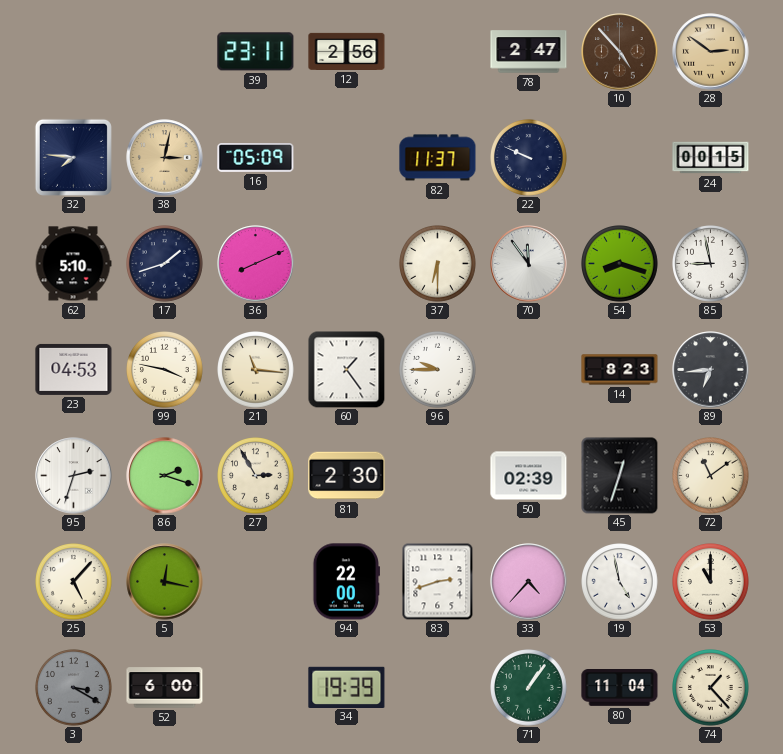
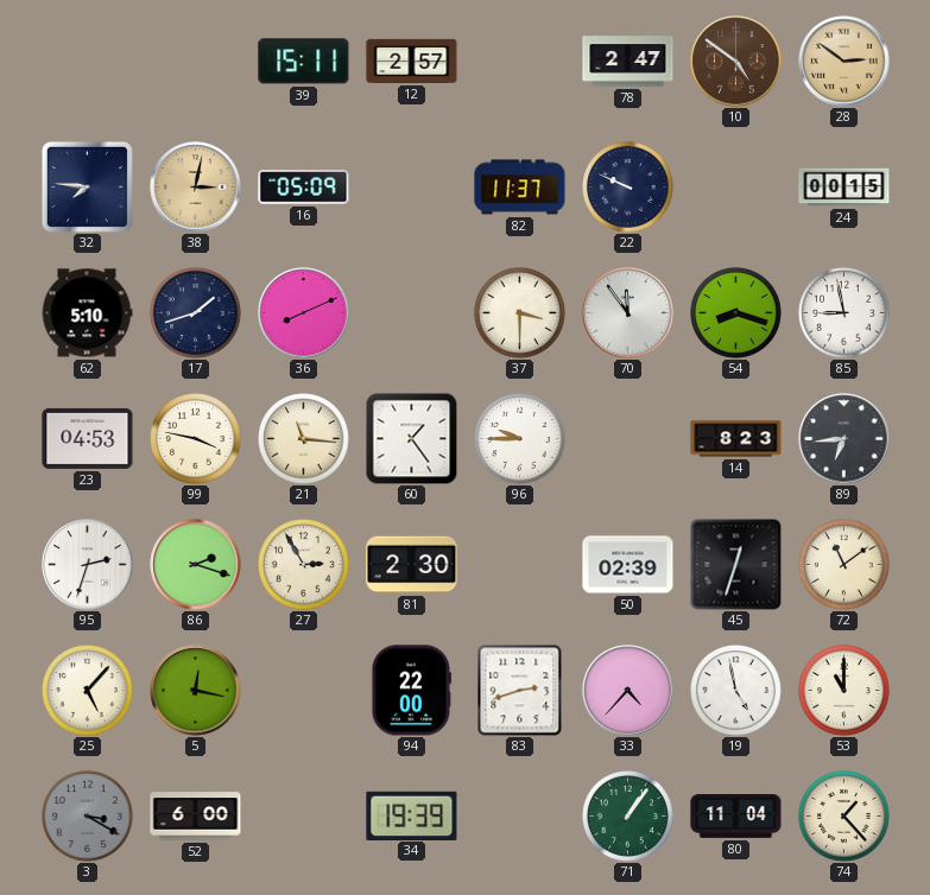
39: 23:11 -> 15:11
12: 2:56 -> 2:57
10: 4:53 -> 4:51
37: 6:30 -> 3:30
